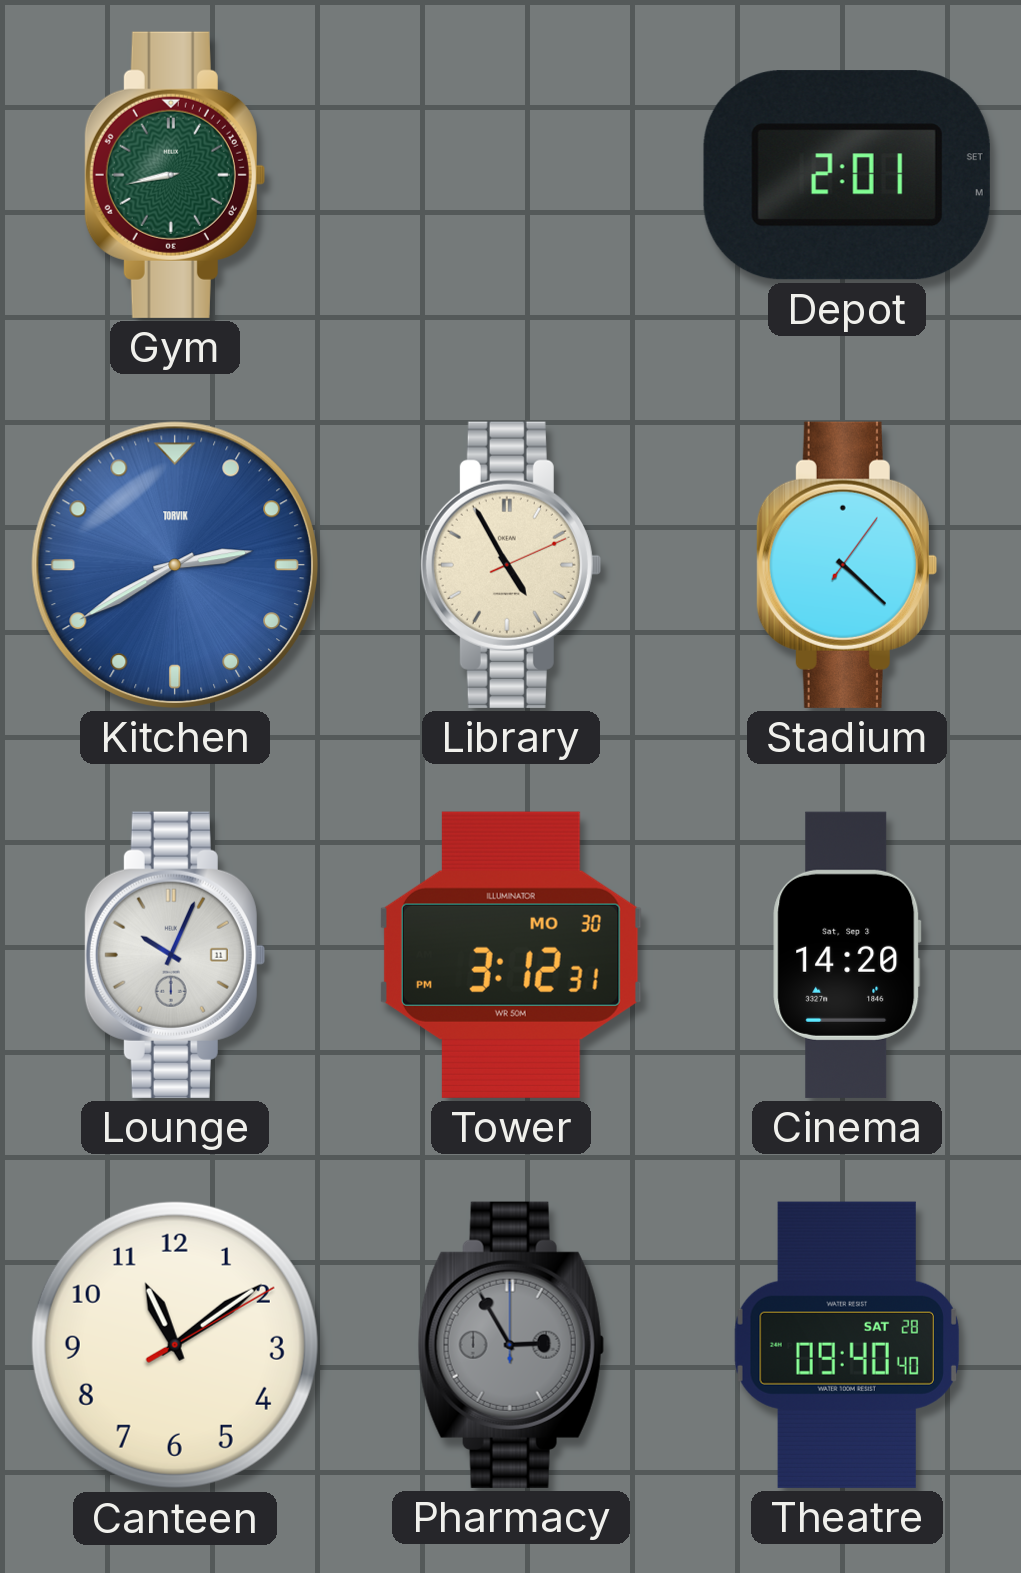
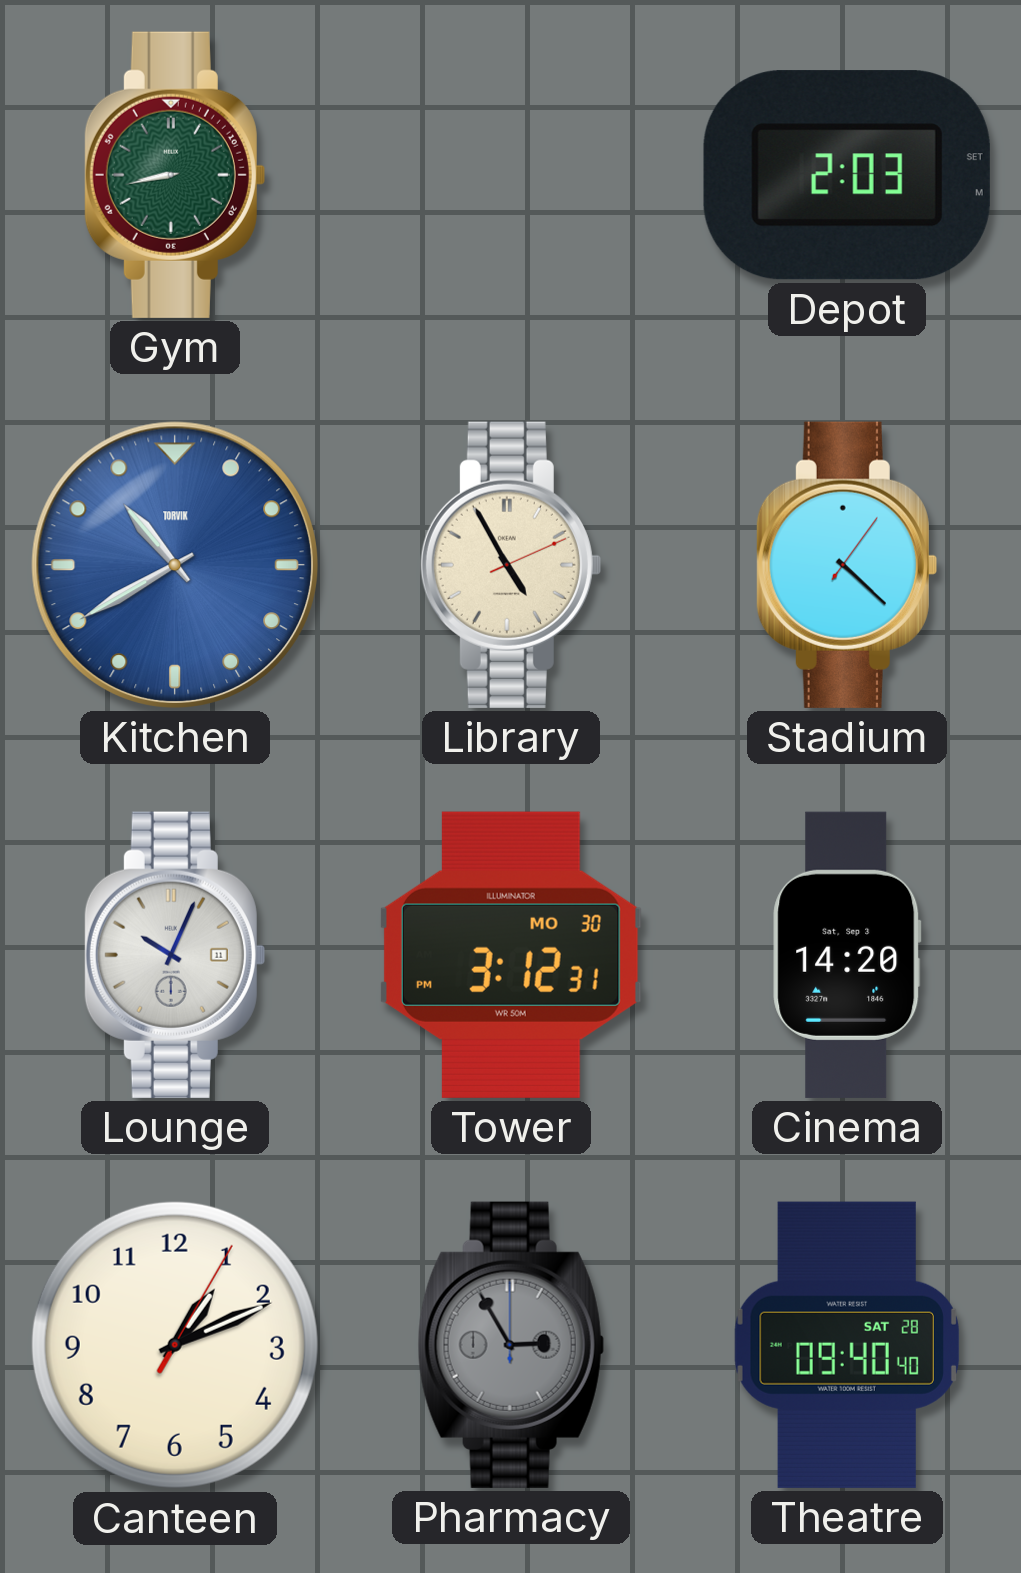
Depot: 2:01 -> 2:03
Kitchen: 2:40 -> 10:40
Canteen: 11:09 -> 1:11
